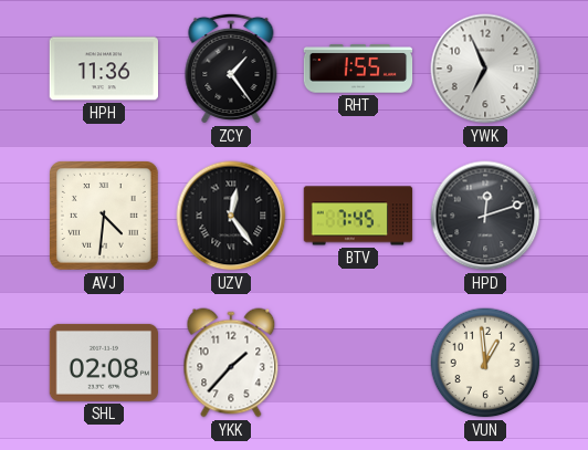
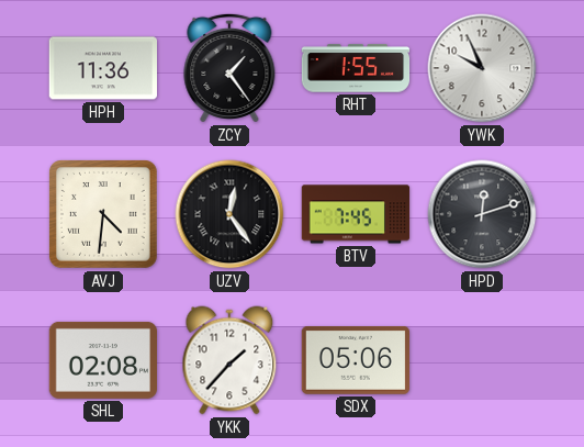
YWK: 6:56 -> 9:56
SDX: none -> 05:06
VUN: 12:59 -> none
